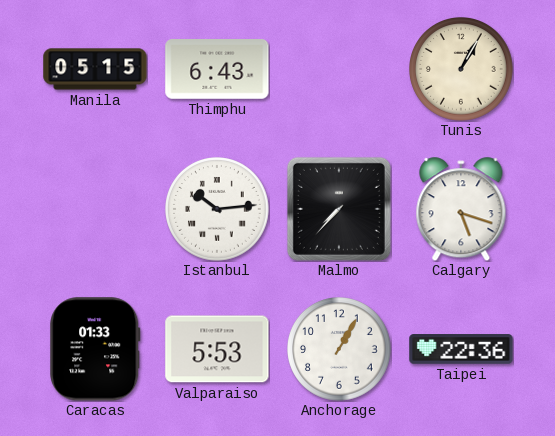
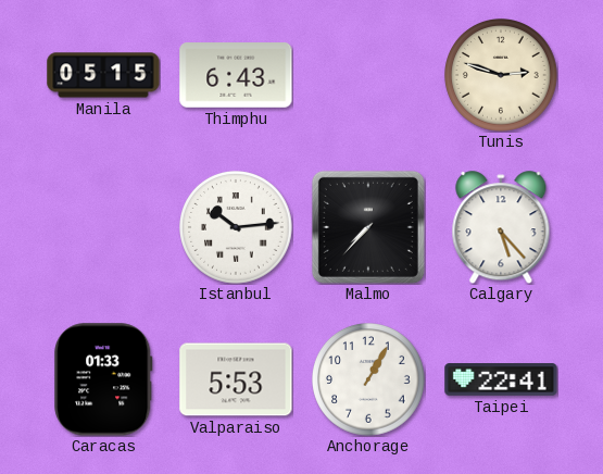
Tunis: 1:05 -> 2:48
Calgary: 5:18 -> 5:23
Taipei: 22:36 -> 22:41
